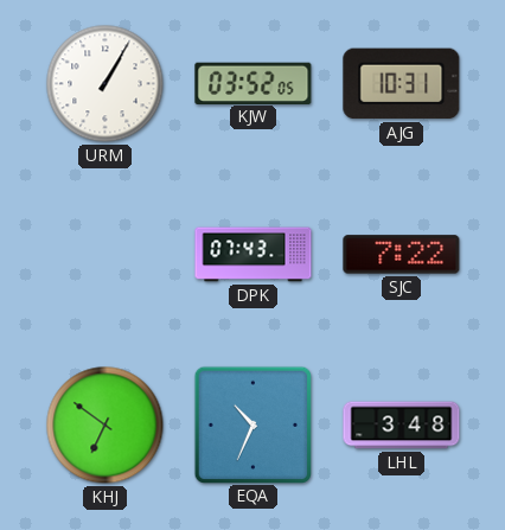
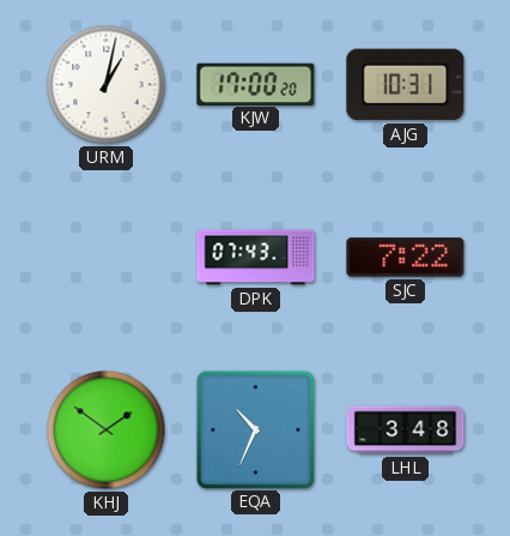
URM: 1:05 -> 1:02
KJW: 03:52 -> 17:00
KHJ: 6:51 -> 1:51
